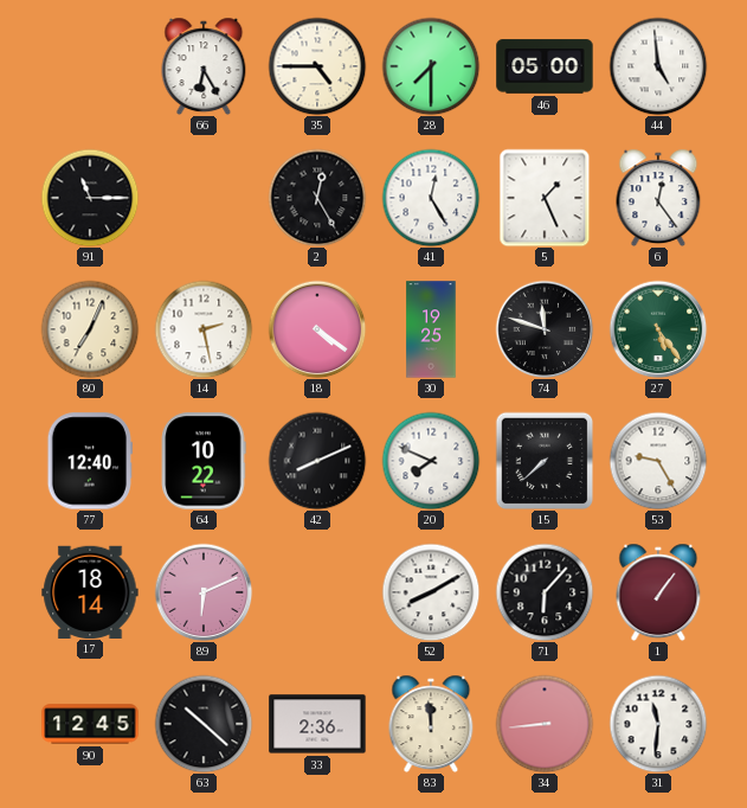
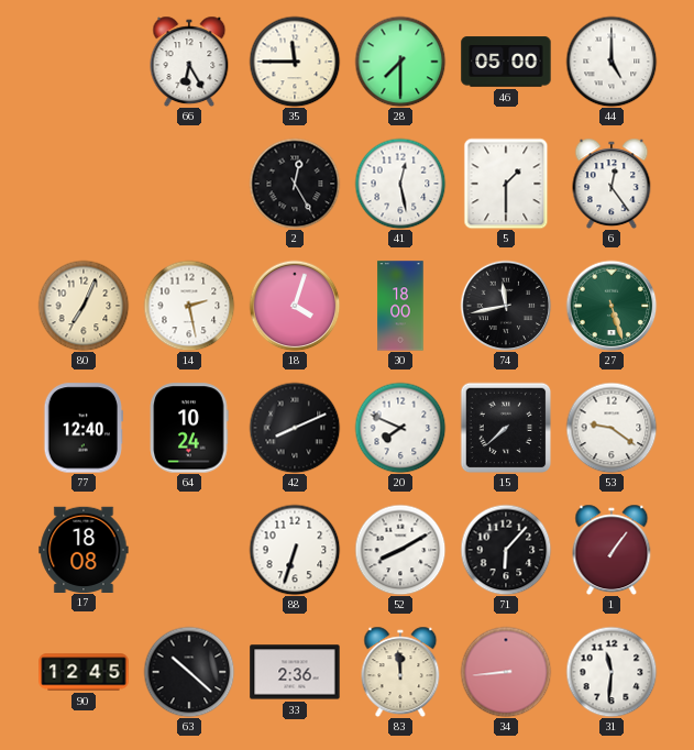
35: 4:45 -> 11:45
44: 4:59 -> 5:00
91: 11:15 -> none
41: 12:25 -> 12:28
5: 1:26 -> 1:30
18: 4:21 -> 4:03
30: 19:25 -> 18:00
74: 11:48 -> 11:43
27: 5:24 -> 5:27
64: 10:22 -> 10:24
53: 9:25 -> 9:21
17: 18:14 -> 18:08
89: 6:11 -> none
88: none -> 6:33
